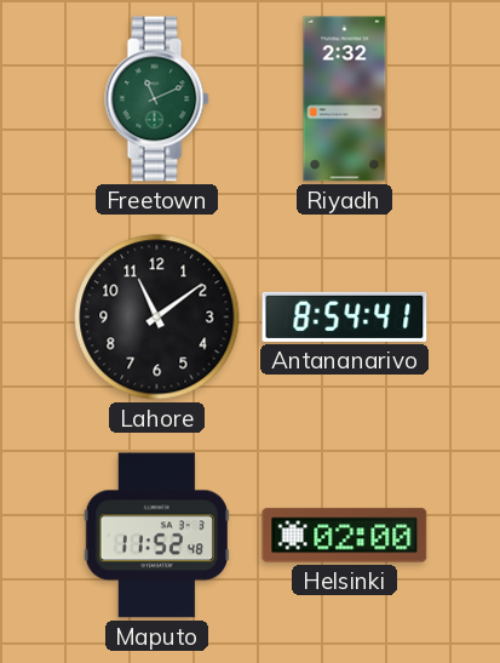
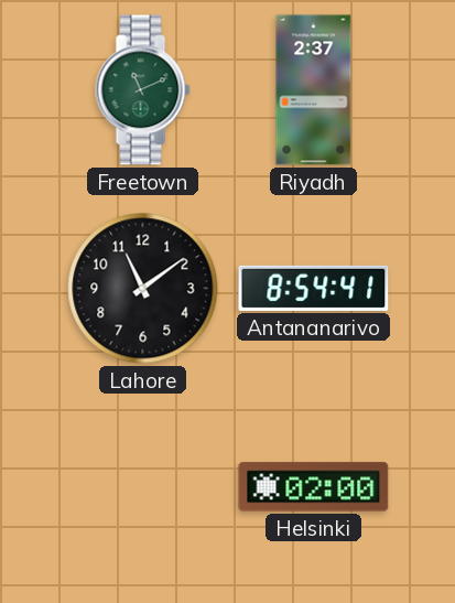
Riyadh: 2:32 -> 2:37
Maputo: 11:52 -> none
